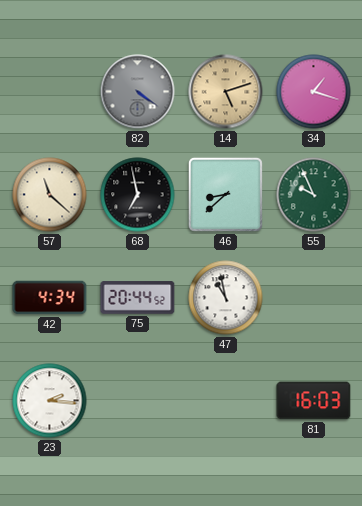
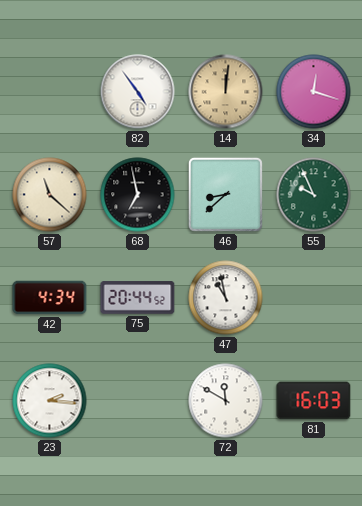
82: 4:21 -> 4:54
82 dial: grey -> white
14: 5:12 -> 12:01
34: 1:18 -> 12:18
72: none -> 11:50
